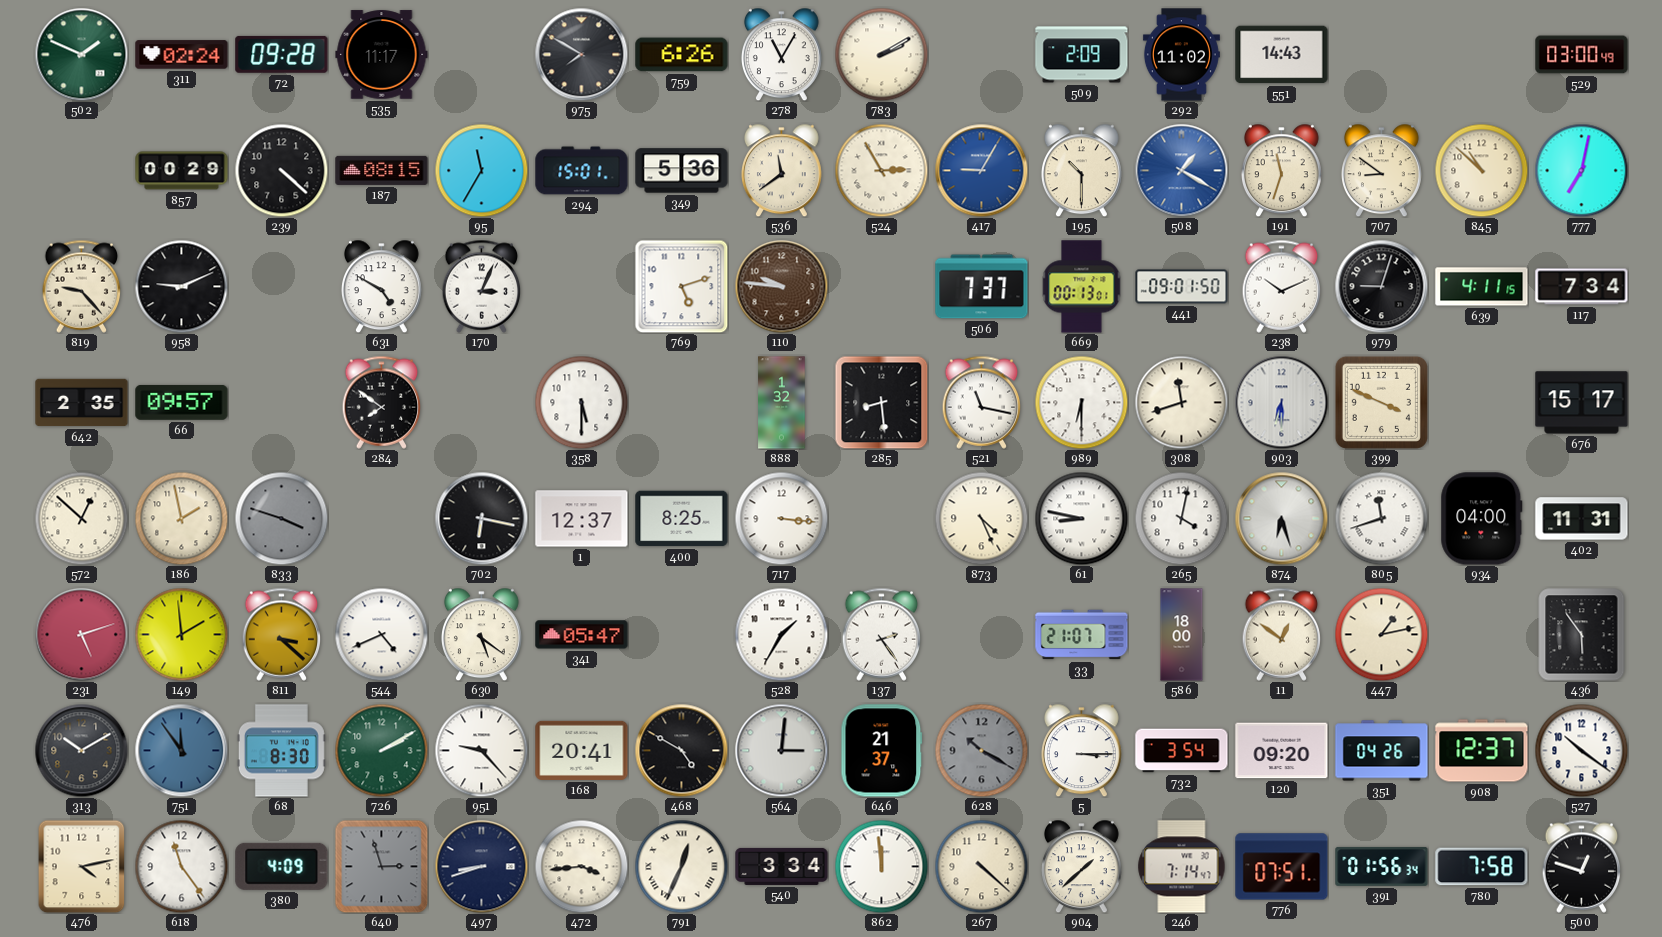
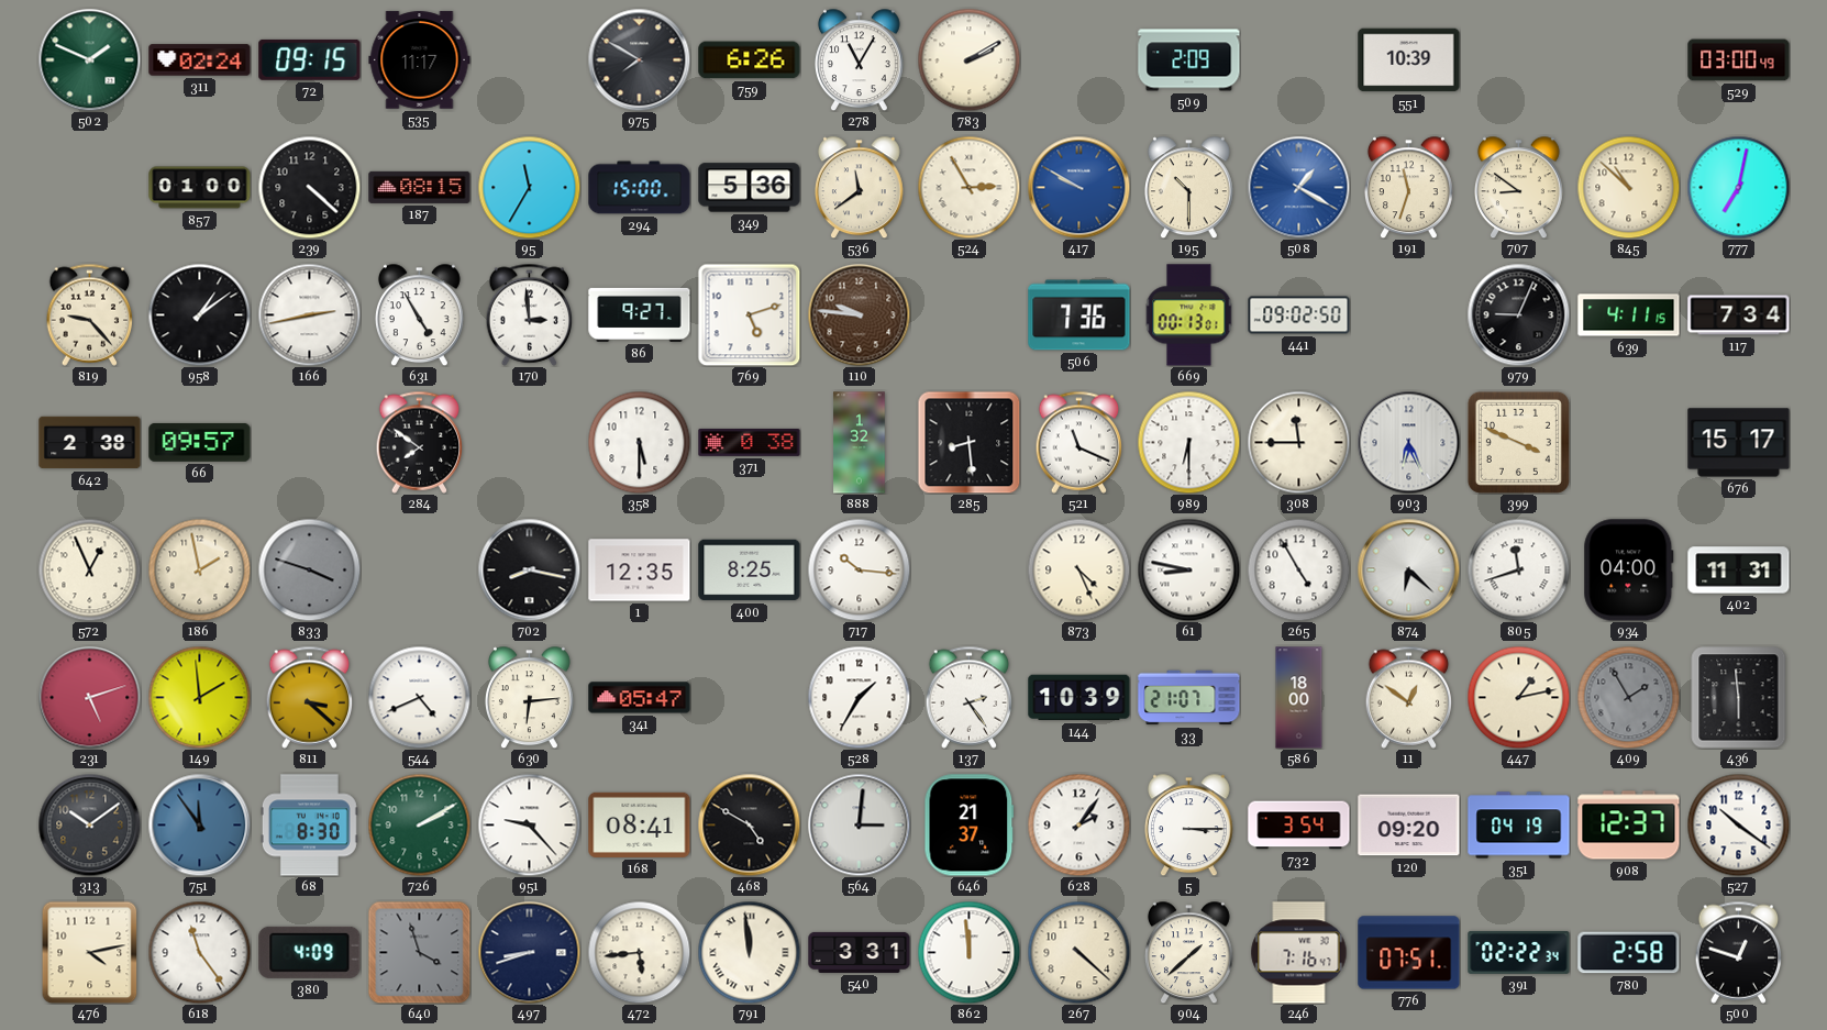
72: 09:28 -> 09:15
292: 11:02 -> none
551: 14:43 -> 10:39
857: 00:29 -> 01:00
294: 15:01 -> 15:00
417: 9:05 -> 9:50
958: 9:11 -> 1:09
166: none -> 2:43
631: 4:50 -> 4:55
170: 3:04 -> 2:59
86: none -> 9:27
506: 7:37 -> 7:36
441: 09:01 -> 09:02
238: 10:11 -> none
979: 9:03 -> 9:04
642: 2:35 -> 2:38
371: none -> 0:38
521: 11:17 -> 11:19
308: 11:42 -> 11:45
903: 6:30 -> 6:26
572: 12:52 -> 12:56
702: 6:17 -> 8:17
1: 12:37 -> 12:35
717: 3:16 -> 10:16
265: 4:02 -> 4:55
874: 6:27 -> 6:22
630: 5:21 -> 6:14
144: none -> 10:39
409: none -> 1:55
436: 5:54 -> 5:59
313: 10:10 -> 10:09
168: 20:41 -> 08:41
628: 10:20 -> 2:06
628 dial: grey -> white
351: 04:26 -> 04:19
640: 2:57 -> 3:57
472: 3:44 -> 5:44
791: 12:34 -> 11:59
540: 3:34 -> 3:31
246: 7:14 -> 7:16
391: 01:56 -> 02:22
780: 7:58 -> 2:58
